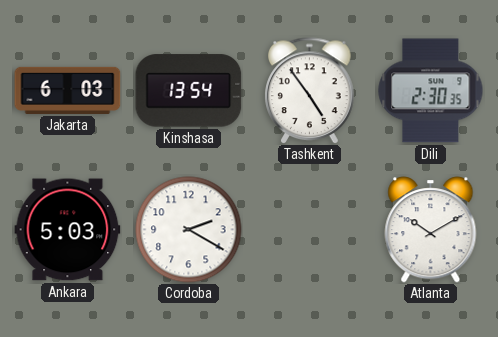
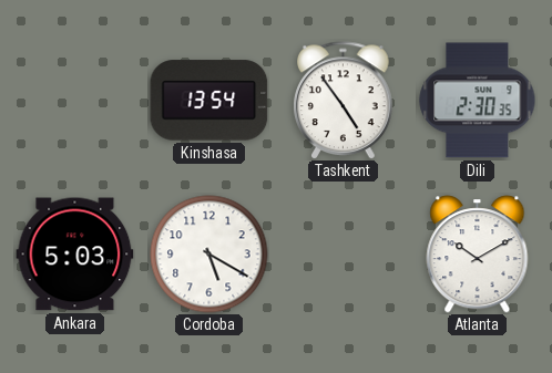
Jakarta: 6:03 -> none
Cordoba: 2:20 -> 5:20
